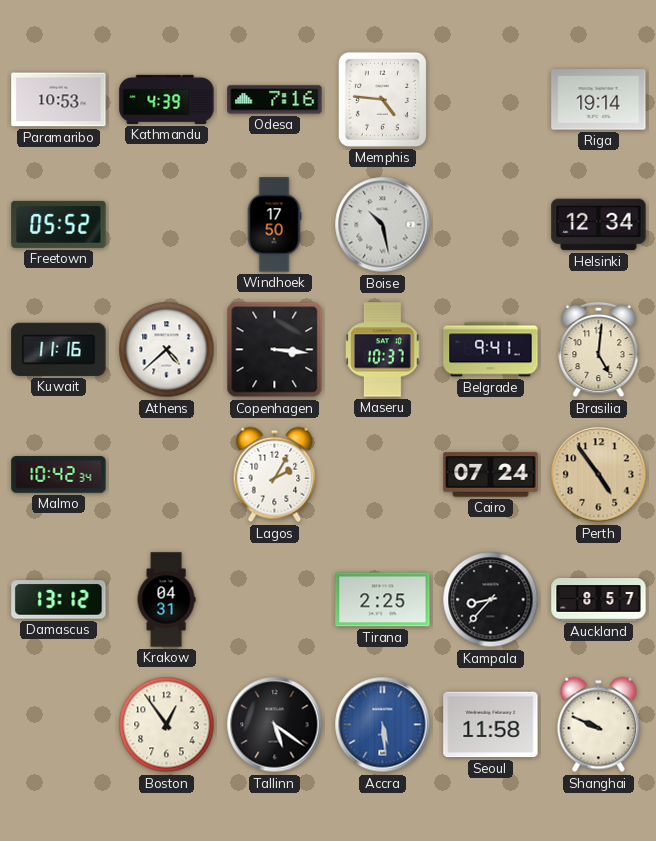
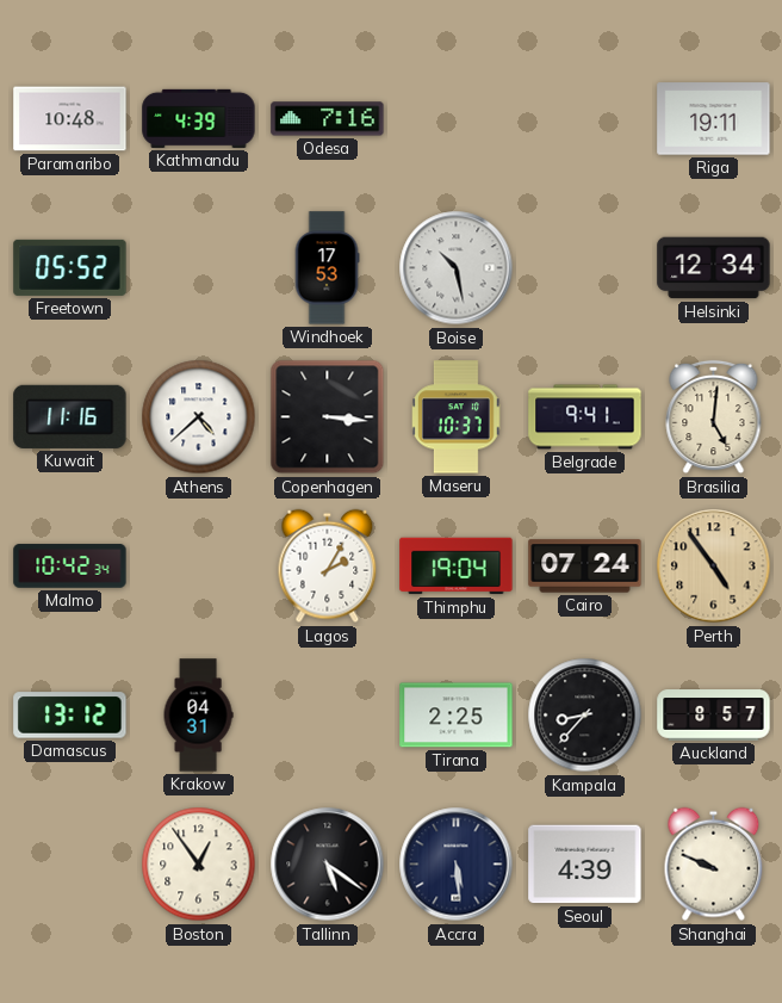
Paramaribo: 10:53 -> 10:48
Memphis: 4:46 -> none
Riga: 19:14 -> 19:11
Windhoek: 17:50 -> 17:53
Thimphu: none -> 19:04
Accra dial: blue -> navy
Seoul: 11:58 -> 4:39
